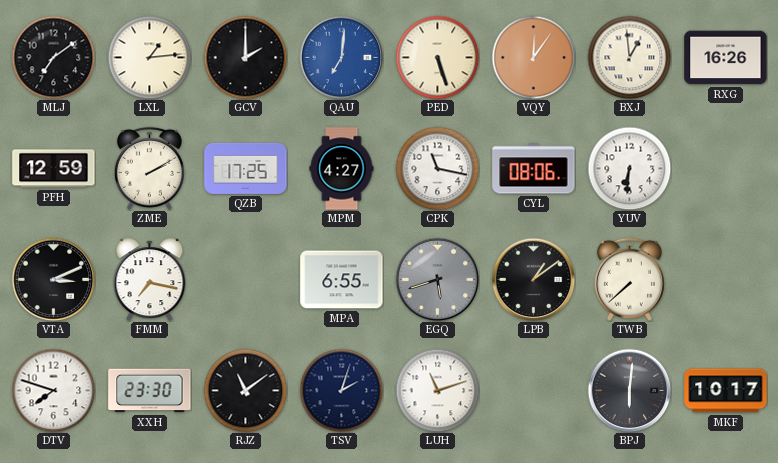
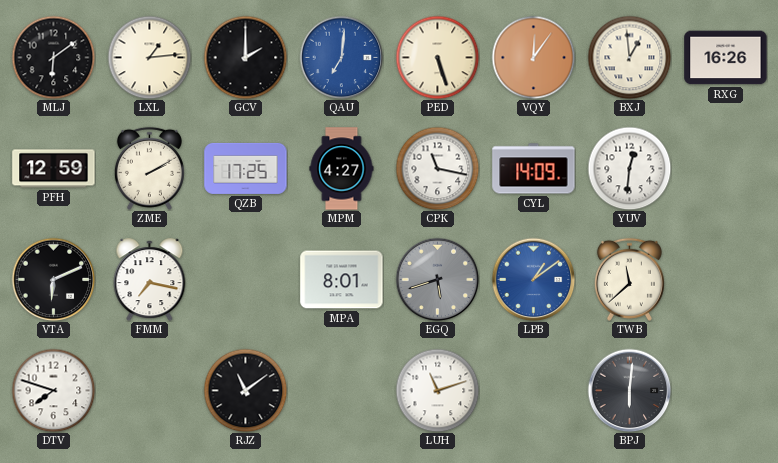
MLJ: 7:09 -> 6:09
CYL: 08:06 -> 14:09
YUV: 6:31 -> 12:31
VTA: 3:11 -> 6:11
MPA: 6:55 -> 8:01
LPB dial: black -> blue
TWB: 7:38 -> 11:38
XXH: 23:30 -> none
TSV: 2:03 -> none
MKF: 10:17 -> none
